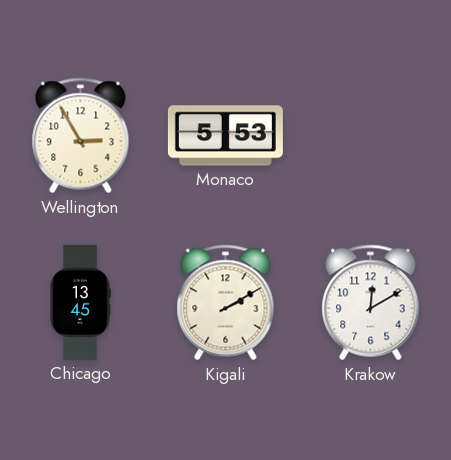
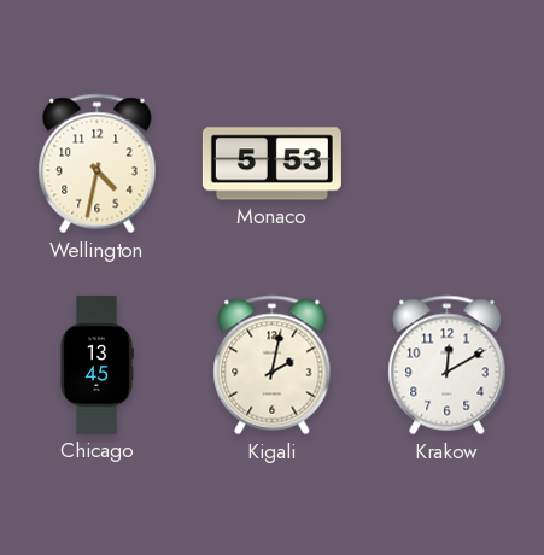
Wellington: 2:55 -> 4:32
Kigali: 2:10 -> 2:02
